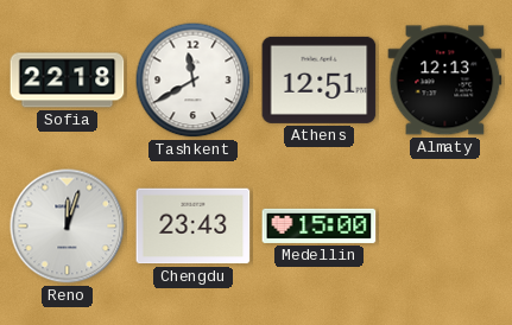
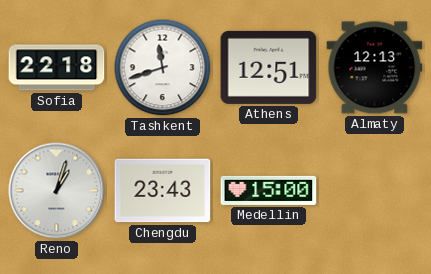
Tashkent: 11:40 -> 11:42
Reno: 12:03 -> 1:03
